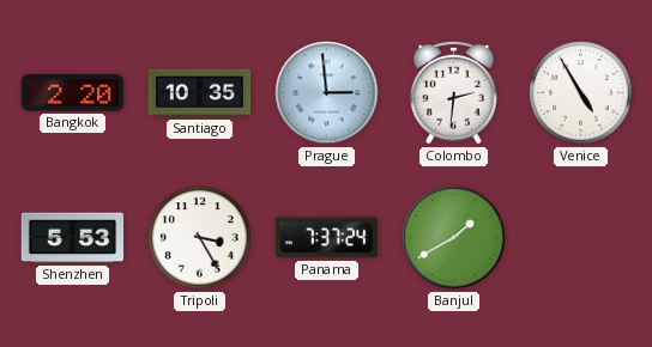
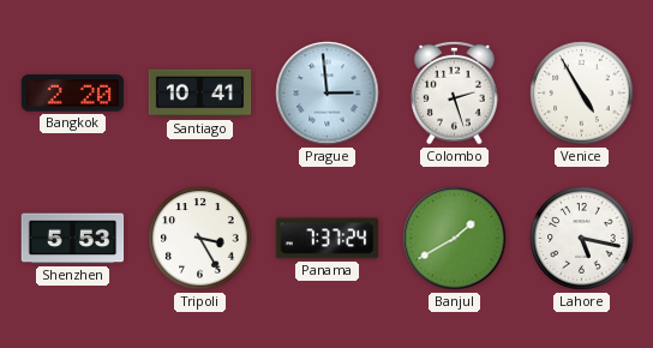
Santiago: 10:35 -> 10:41
Colombo: 2:31 -> 2:27
Lahore: none -> 5:17
